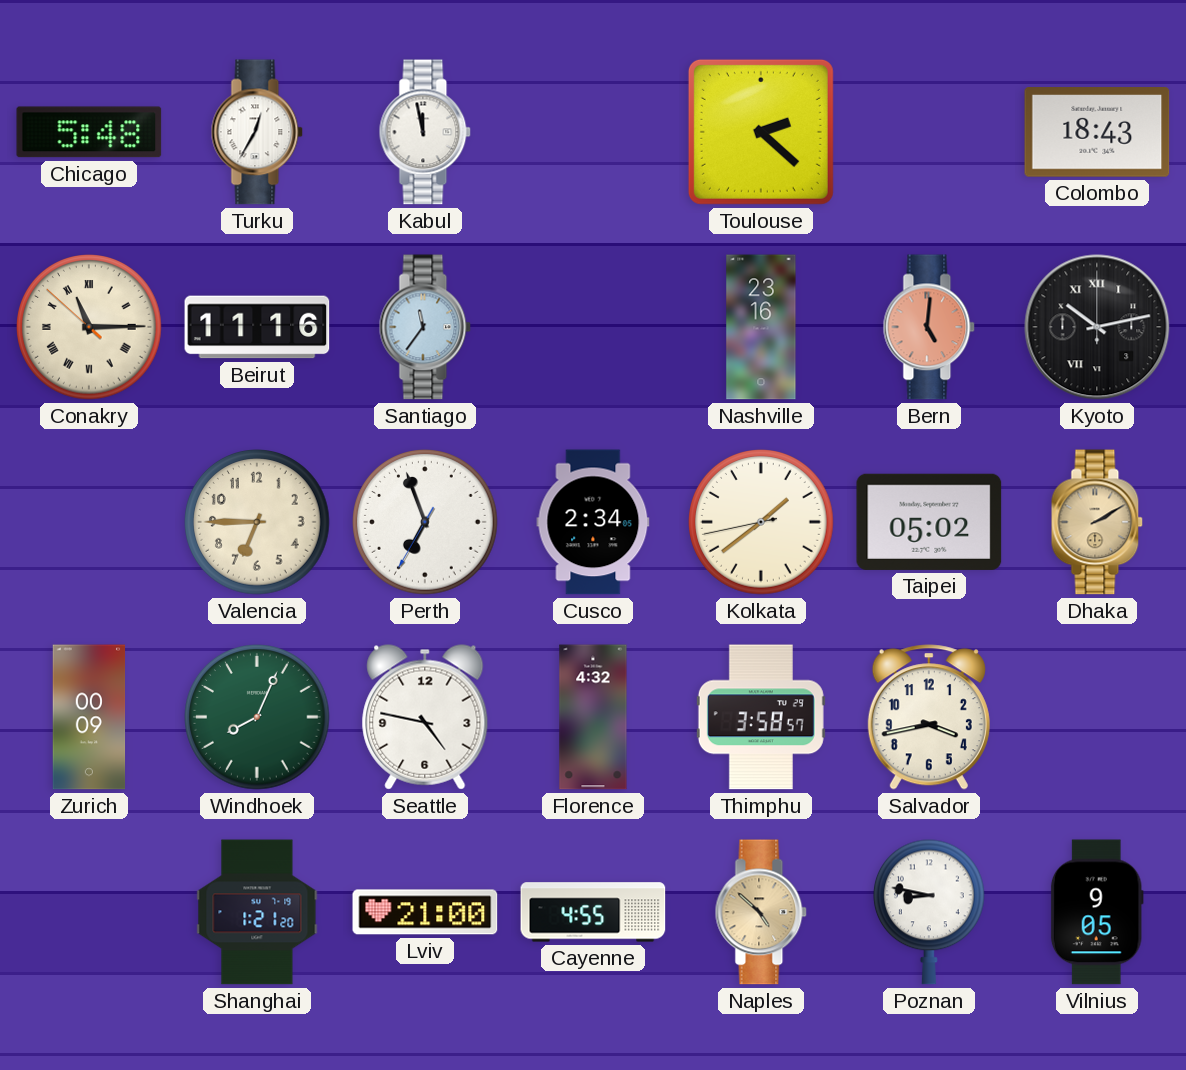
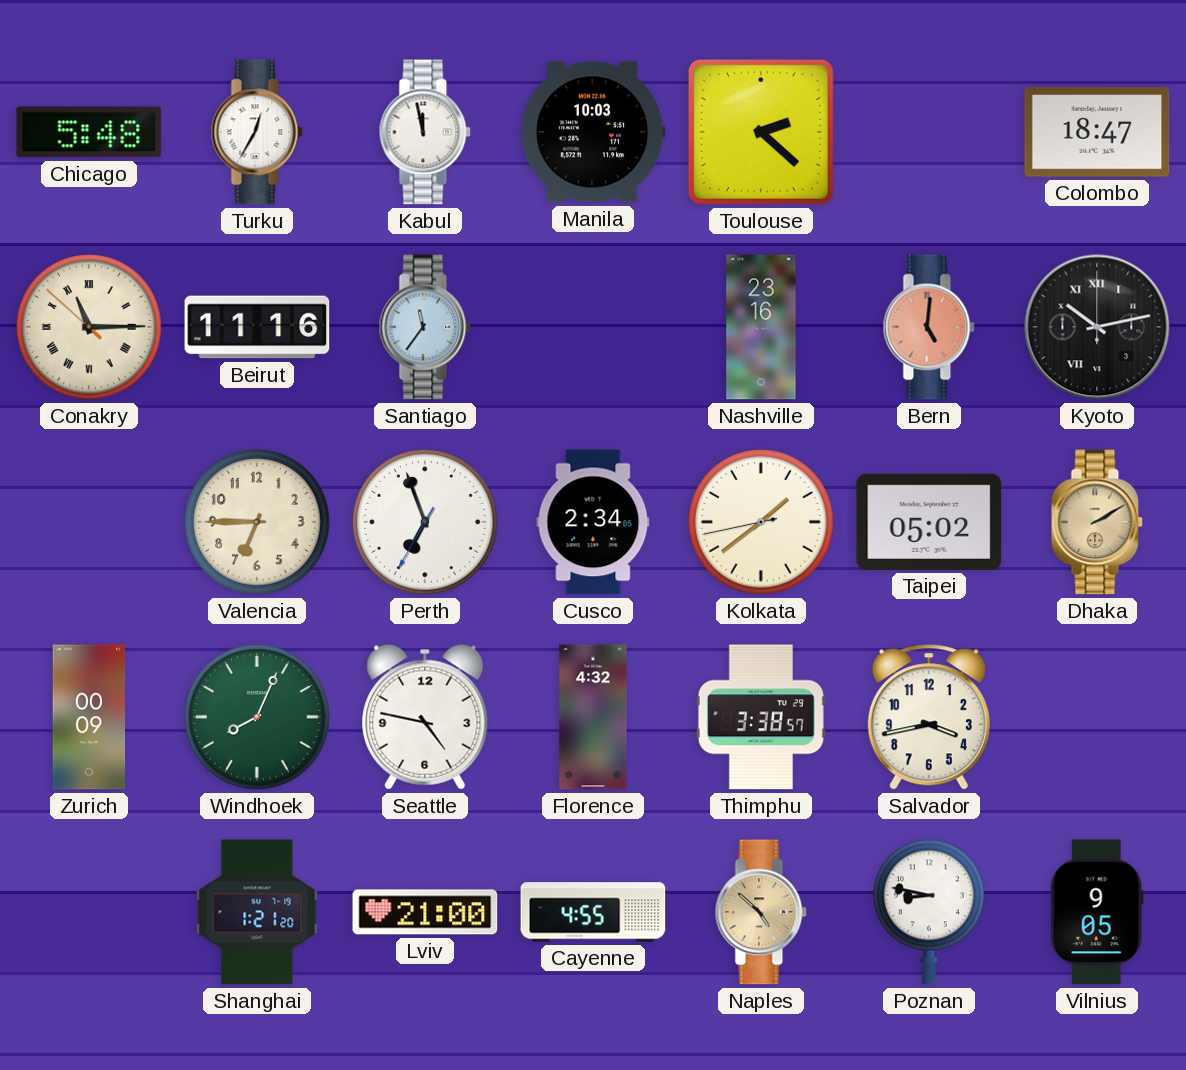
Manila: none -> 10:03
Colombo: 18:43 -> 18:47
Thimphu: 3:58 -> 3:38
